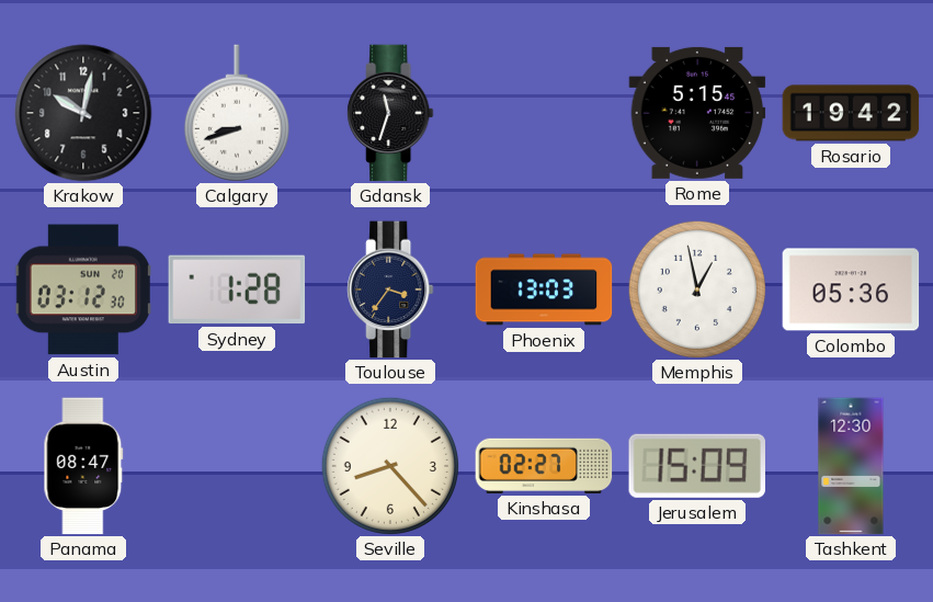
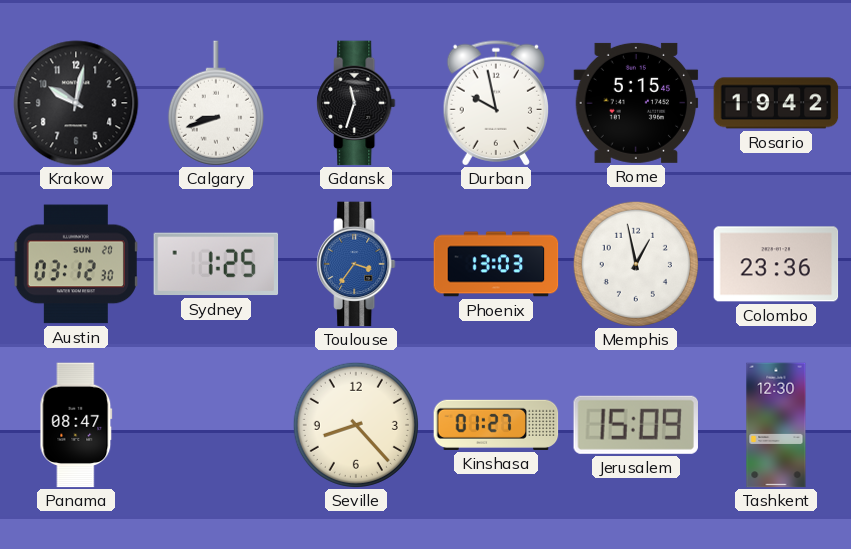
Durban: none -> 9:58
Sydney: 1:28 -> 1:25
Toulouse dial: navy -> blue
Colombo: 05:36 -> 23:36
Kinshasa: 02:27 -> 01:27
